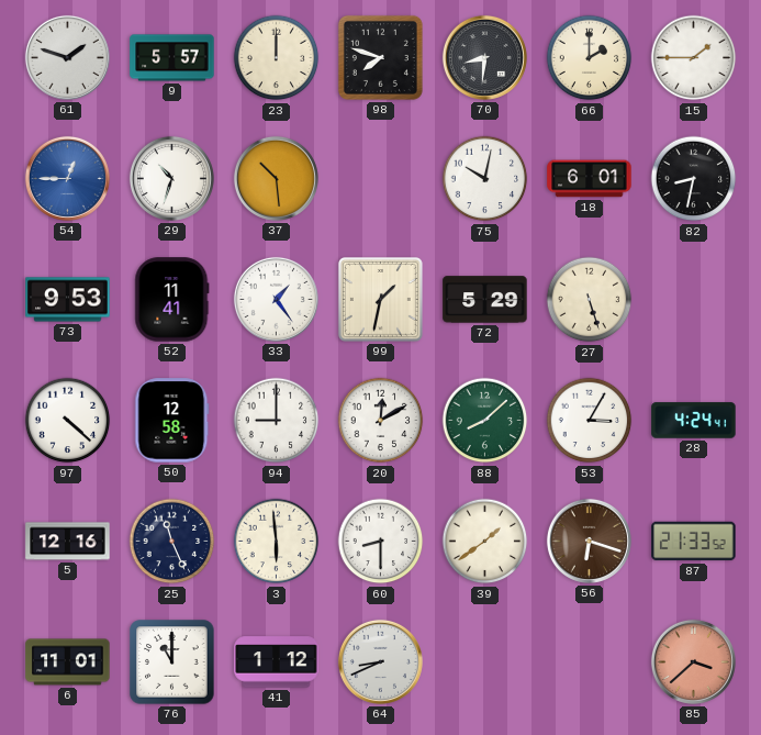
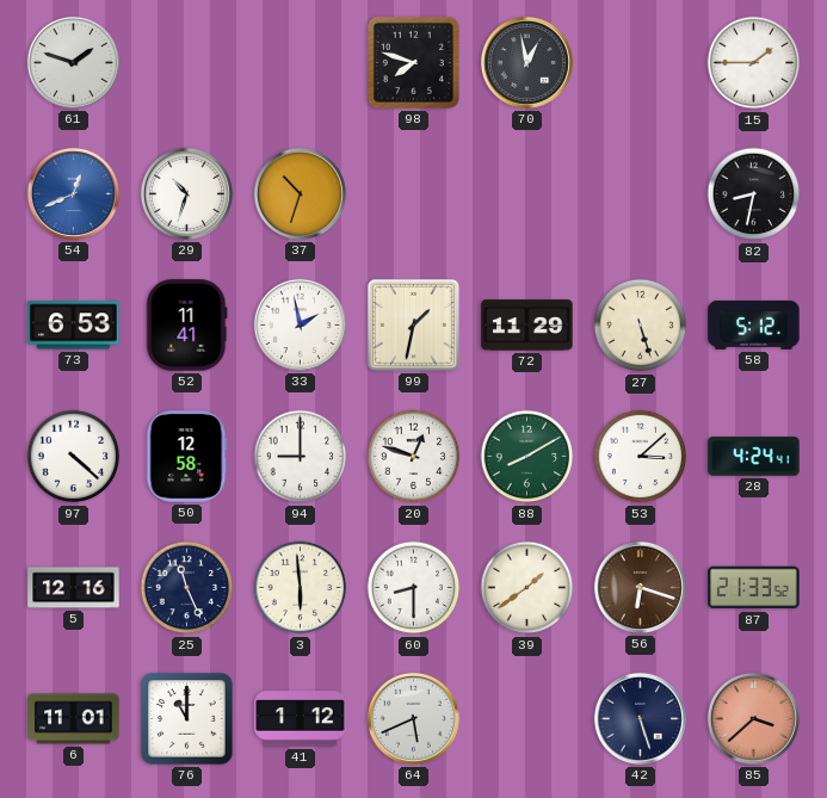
9: 5:57 -> none
23: 12:00 -> none
70: 8:31 -> 12:58
66: 2:00 -> none
54: 12:45 -> 12:41
37: 10:29 -> 10:33
75: 10:02 -> none
18: 6:01 -> none
73: 9:53 -> 6:53
33: 1:24 -> 1:58
72: 5:29 -> 11:29
58: none -> 5:12
20: 12:10 -> 12:48
88: 8:08 -> 8:10
53: 3:05 -> 3:08
64: 8:41 -> 5:41
42: none -> 5:27
